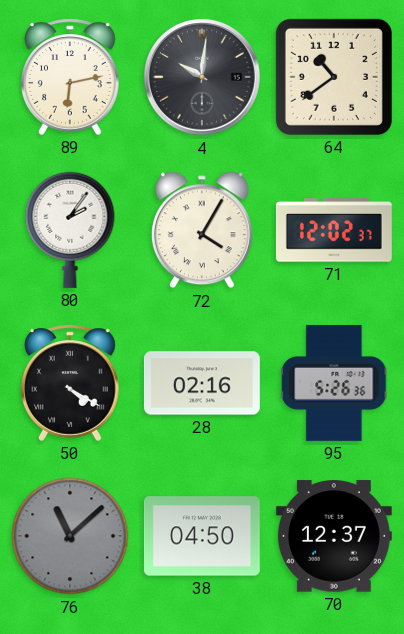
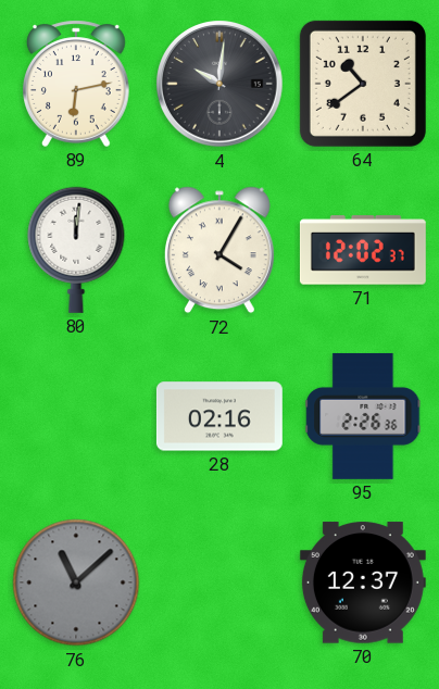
80: 2:06 -> 12:01
50: 4:20 -> none
95: 5:26 -> 2:26
38: 04:50 -> none
